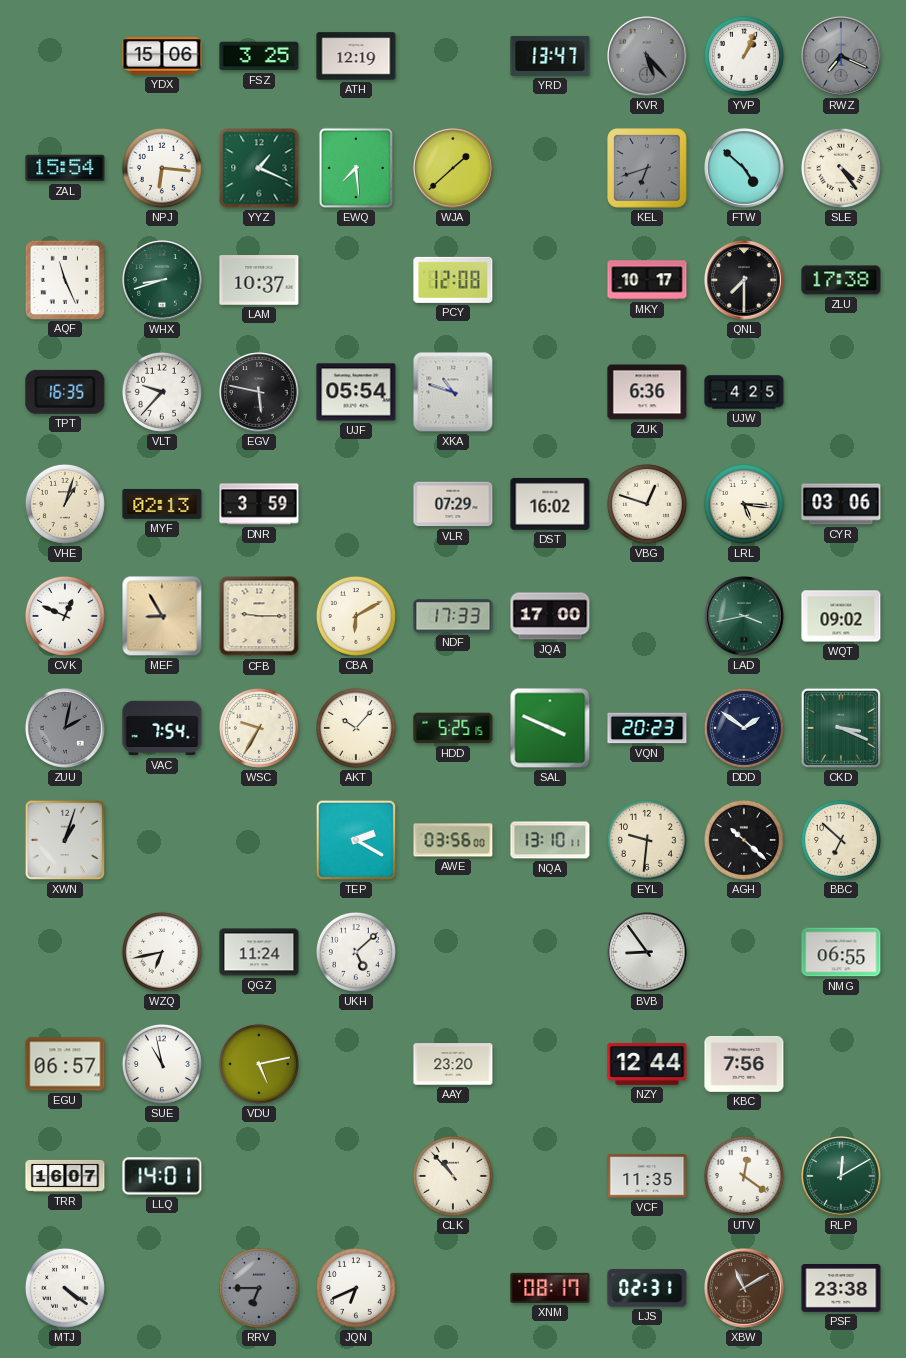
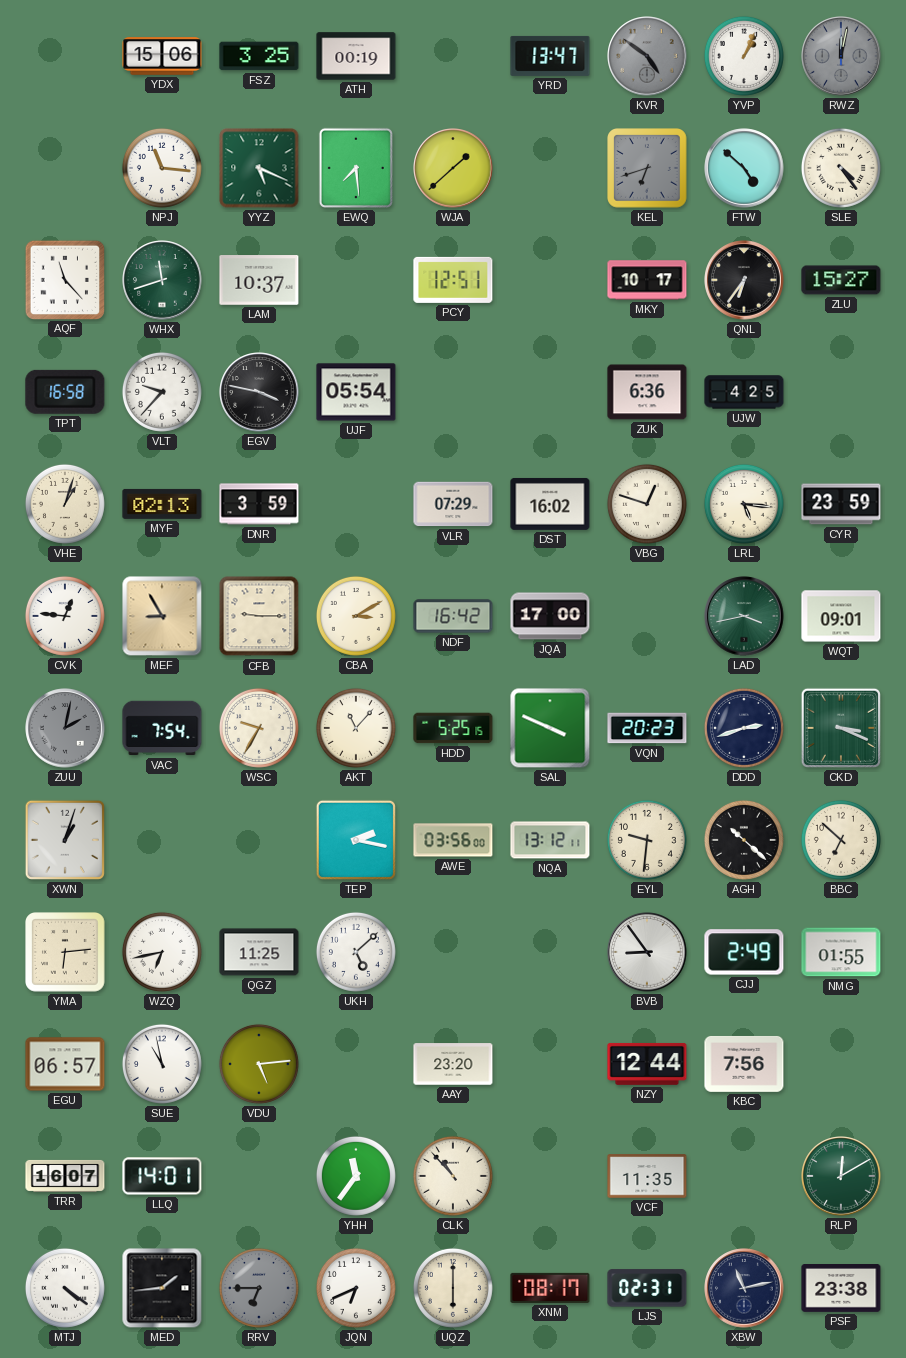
ATH: 12:19 -> 00:19
KVR: 5:23 -> 4:51
RWZ: 7:19 -> 12:02
ZAL: 15:54 -> none
NPJ: 6:16 -> 11:16
YYZ: 1:19 -> 5:19
AQF: 11:26 -> 11:23
WHX: 8:42 -> 11:42
PCY: 12:08 -> 12:51
QNL: 7:30 -> 6:36
ZLU: 17:38 -> 15:27
TPT: 16:35 -> 16:58
EGV: 5:47 -> 3:47
XKA: 10:48 -> none
CYR: 03:06 -> 23:59
CVK: 12:49 -> 12:46
CBA: 6:10 -> 3:10
NDF: 17:33 -> 16:42
WQT: 09:02 -> 09:01
AKT: 10:07 -> 11:07
DDD: 1:51 -> 2:42
TEP: 2:20 -> 2:17
NQA: 13:10 -> 13:12
YMA: none -> 6:14
QGZ: 11:24 -> 11:25
CJJ: none -> 2:49
NMG: 06:55 -> 01:55
VDU: 5:13 -> 5:14
YHH: none -> 11:36
UTV: 12:21 -> none
MED: none -> 1:44
UQZ: none -> 6:00
XBW: 11:10 -> 11:13
XBW dial: brown -> navy
